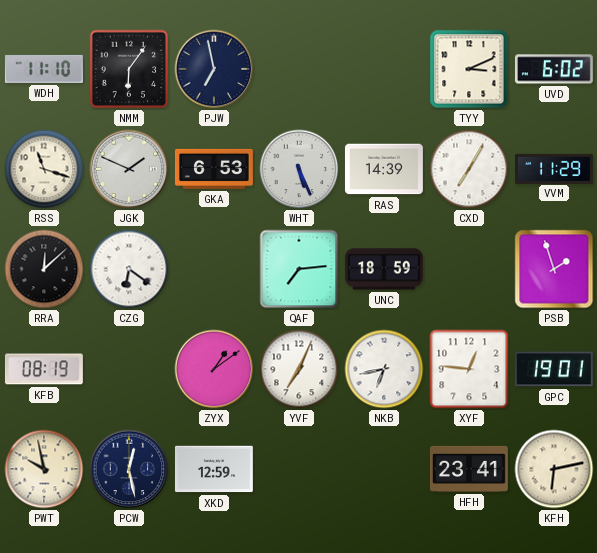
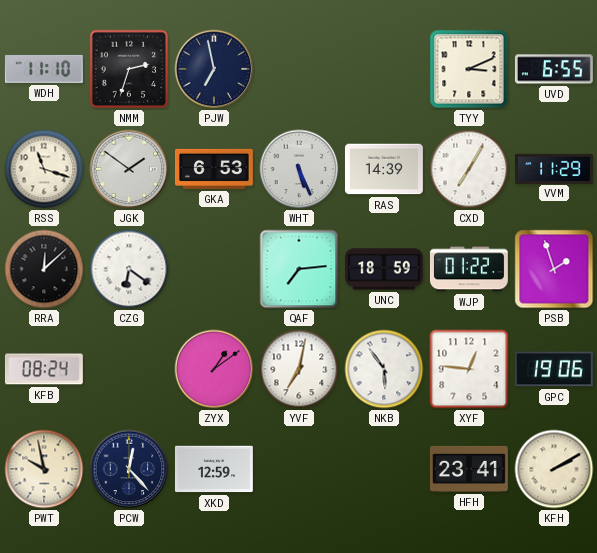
NMM: 6:06 -> 2:33
UVD: 6:02 -> 6:55
JGK: 1:49 -> 1:51
WJP: none -> 01:22
KFB: 08:19 -> 08:24
YVF: 7:04 -> 7:02
NKB: 6:43 -> 5:54
GPC: 19:01 -> 19:06
PCW: 12:28 -> 12:23
KFH: 6:13 -> 2:10
